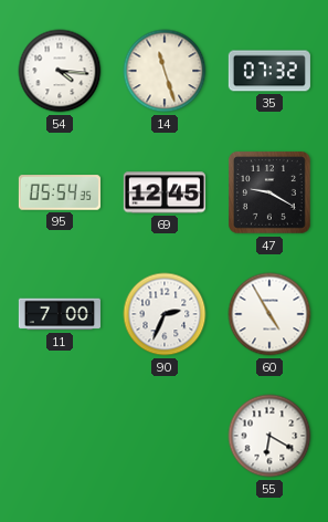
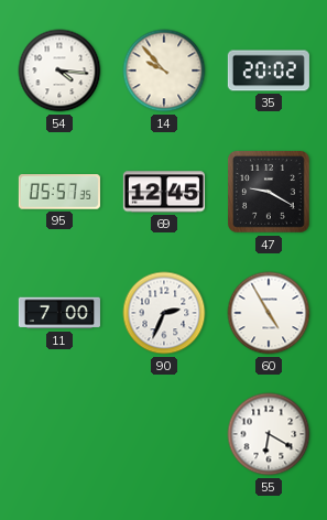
14: 11:27 -> 9:53
35: 07:32 -> 20:02
95: 05:54 -> 05:57
